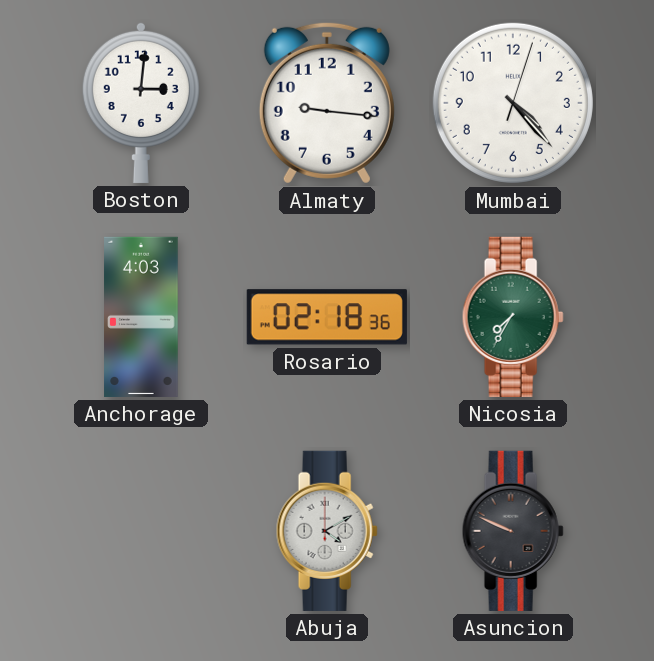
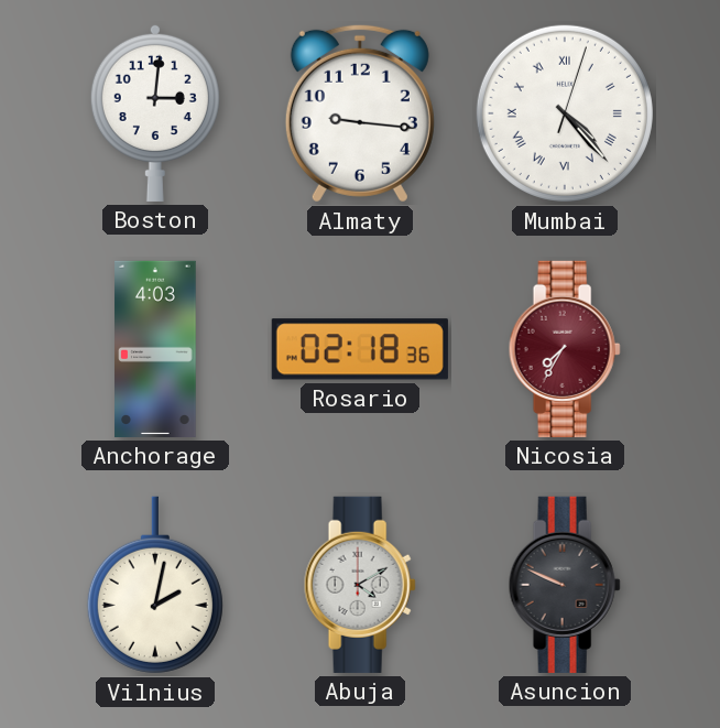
Mumbai numerals: Arabic -> Roman
Nicosia dial: green -> burgundy
Vilnius: none -> 2:02
